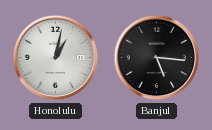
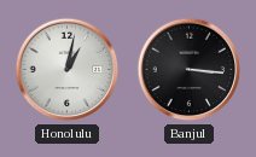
Banjul: 5:16 -> 3:16
